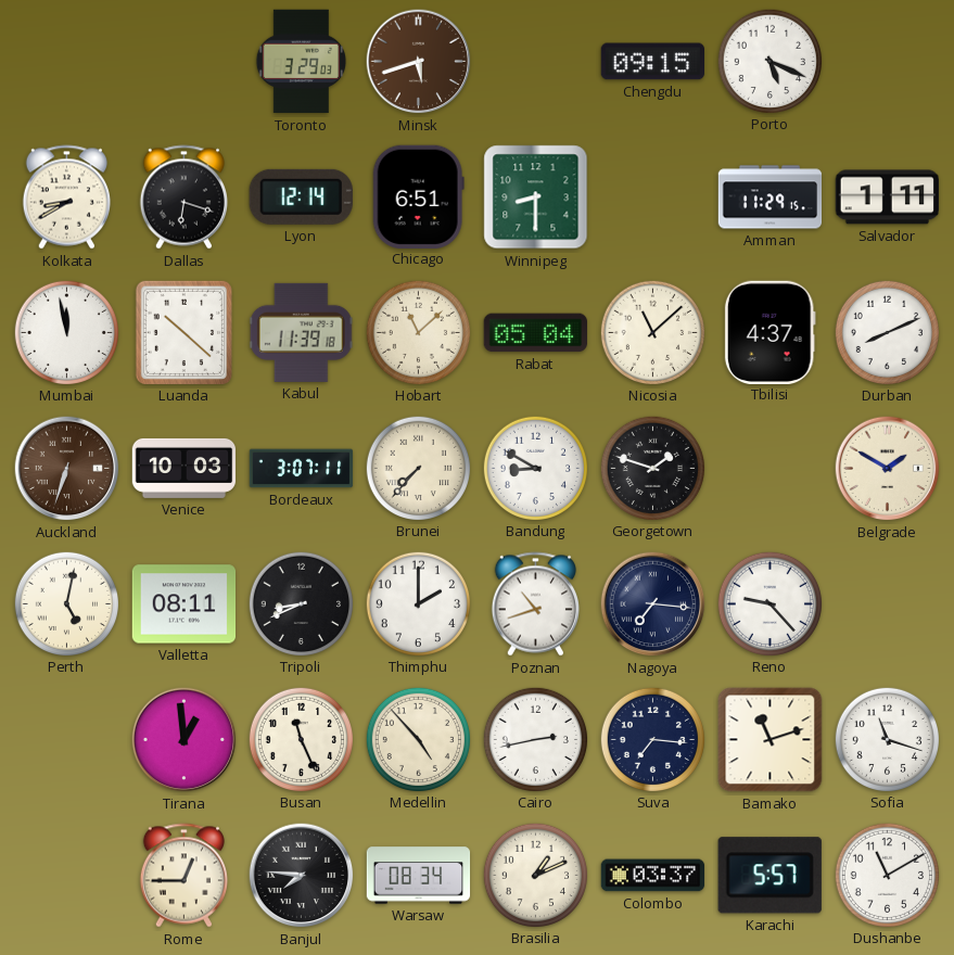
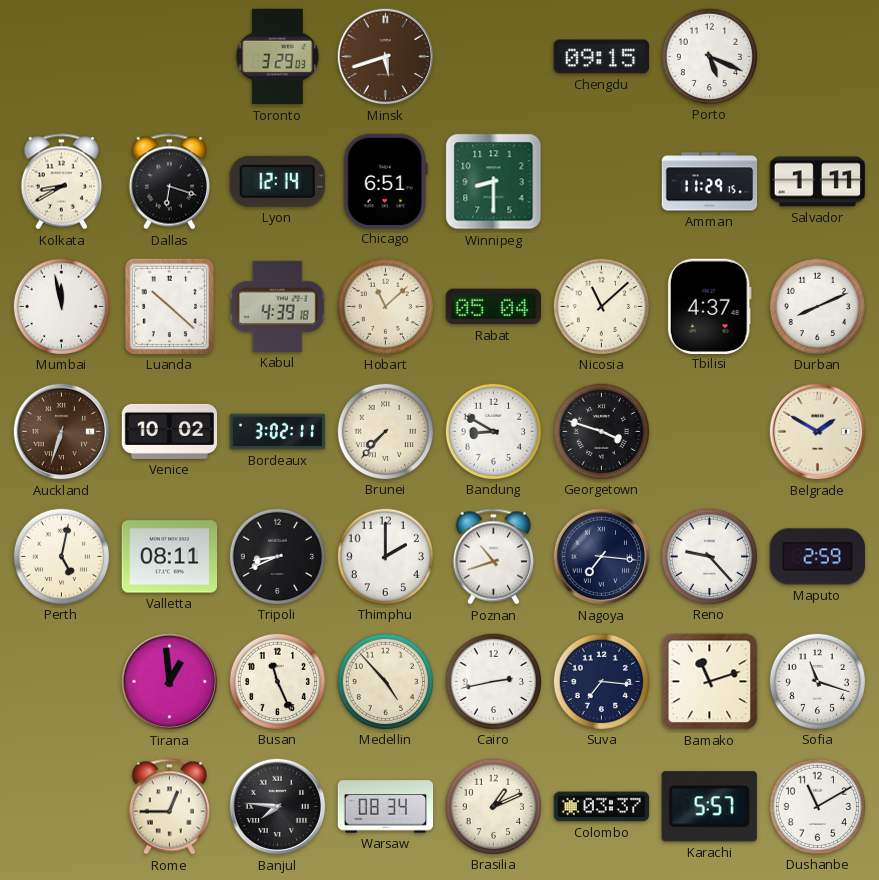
Kabul: 11:39 -> 4:39
Venice: 10:03 -> 10:02
Bordeaux: 3:07 -> 3:02
Georgetown: 1:48 -> 3:48
Maputo: none -> 2:59
